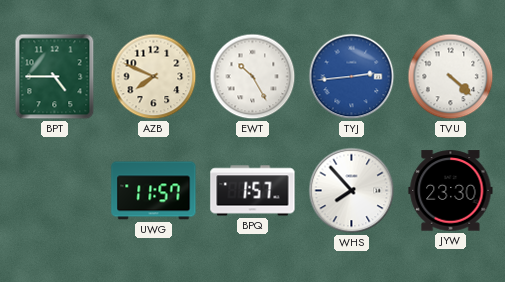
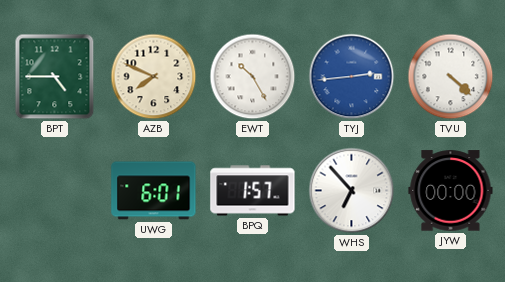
UWG: 11:57 -> 6:01
WHS: 7:53 -> 6:53
JYW: 23:30 -> 00:00
